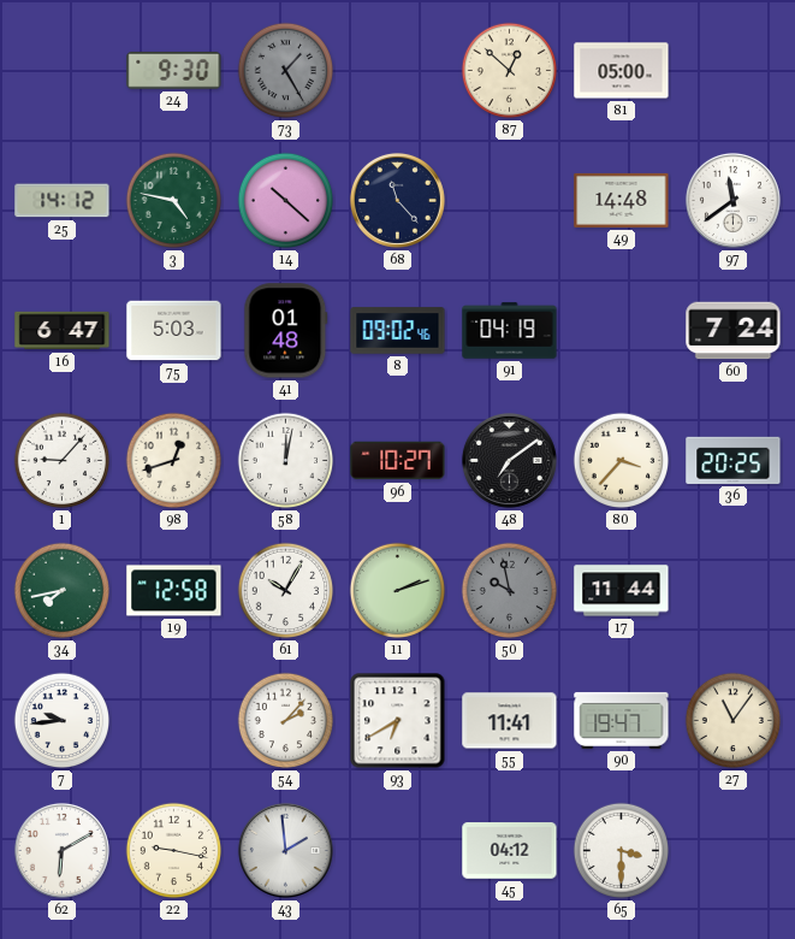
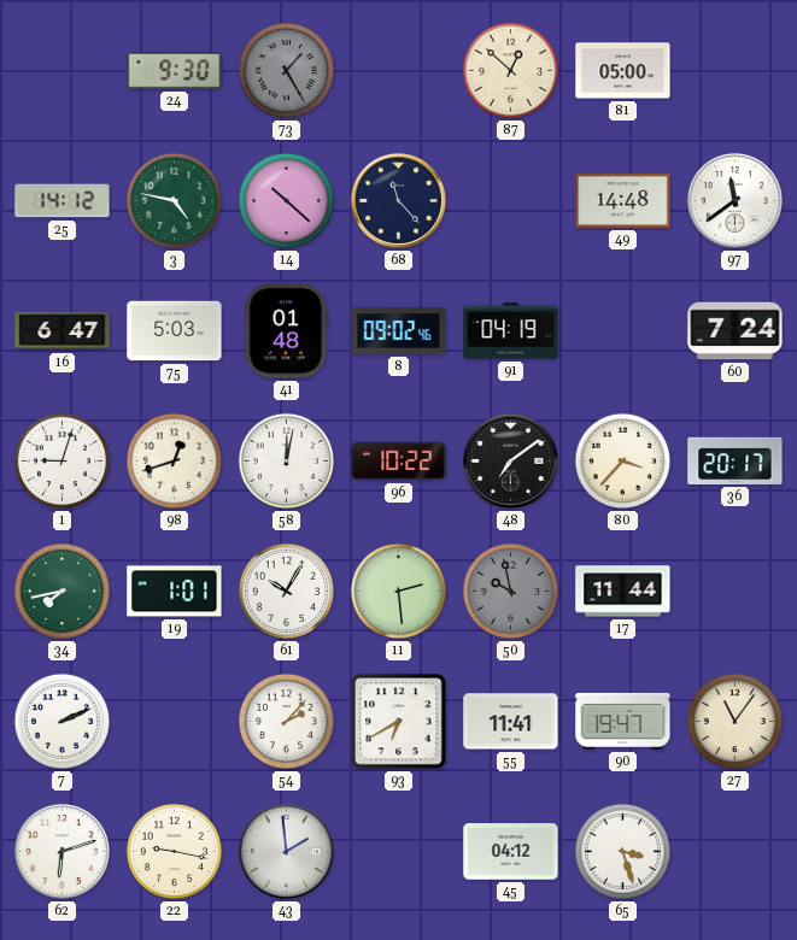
1: 9:07 -> 9:03
96: 10:27 -> 10:22
36: 20:25 -> 20:17
19: 12:58 -> 1:01
11: 2:12 -> 2:29
7: 9:44 -> 2:11
62: 6:10 -> 6:12
65: 3:30 -> 3:27
